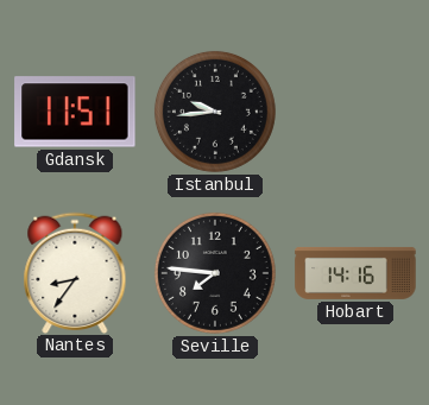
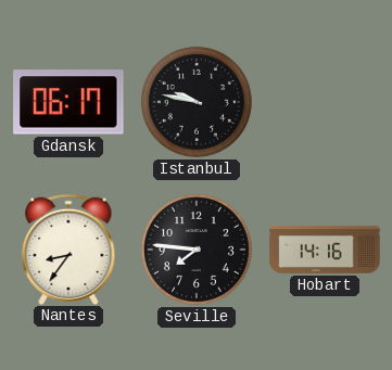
Gdansk: 11:51 -> 06:17
Istanbul: 9:44 -> 9:47
